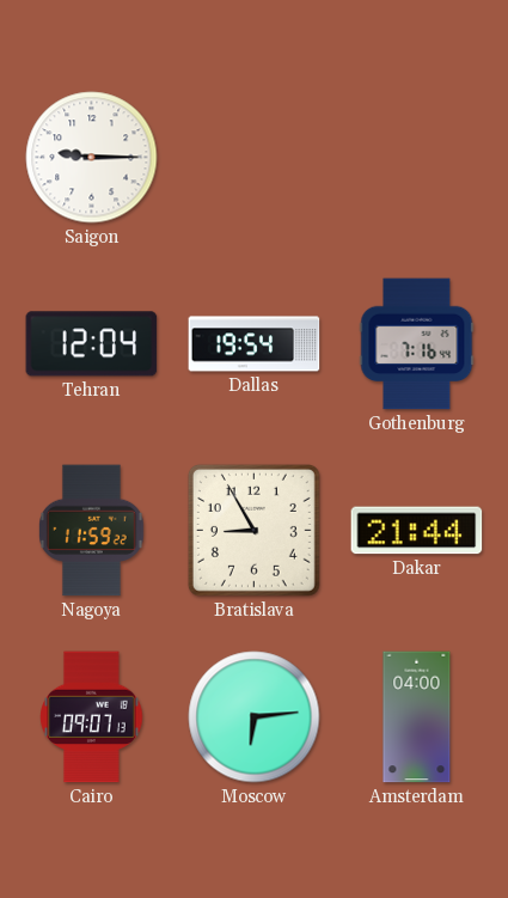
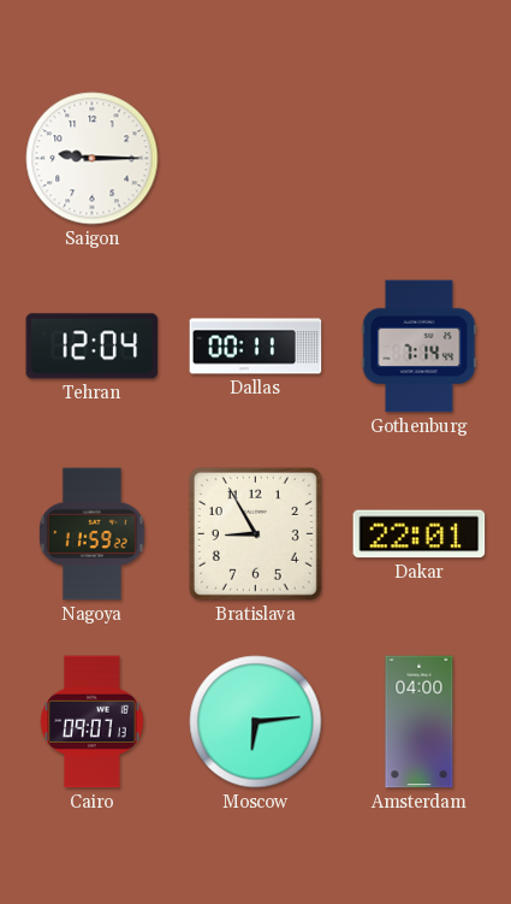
Dallas: 19:54 -> 00:11
Gothenburg: 7:16 -> 7:14
Dakar: 21:44 -> 22:01
